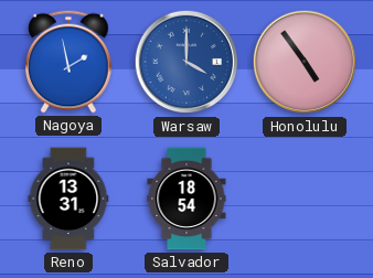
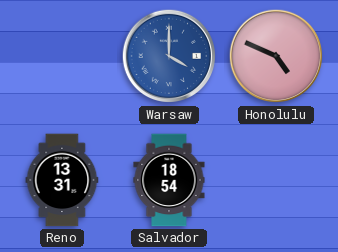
Nagoya: 1:58 -> none
Honolulu: 4:54 -> 4:49
